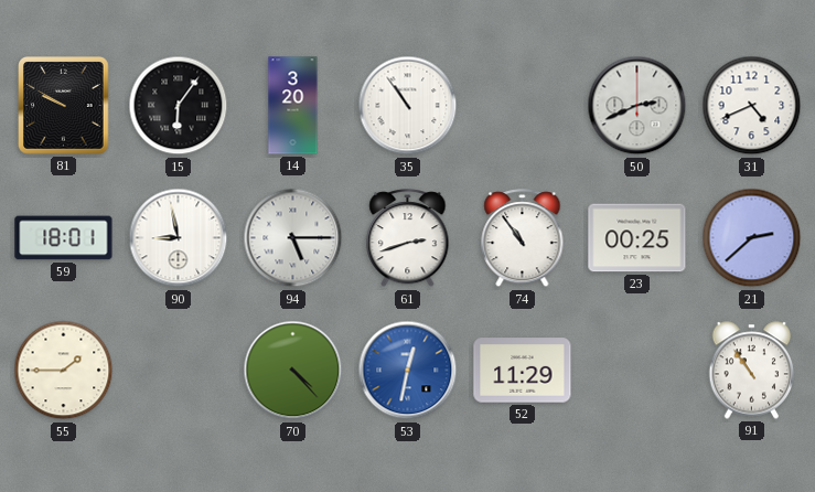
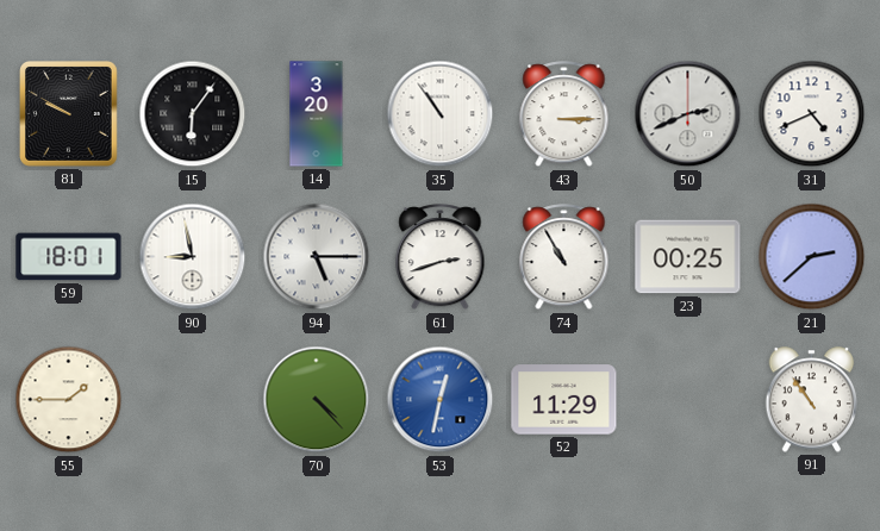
43: none -> 3:15
74: 10:54 -> 10:55
